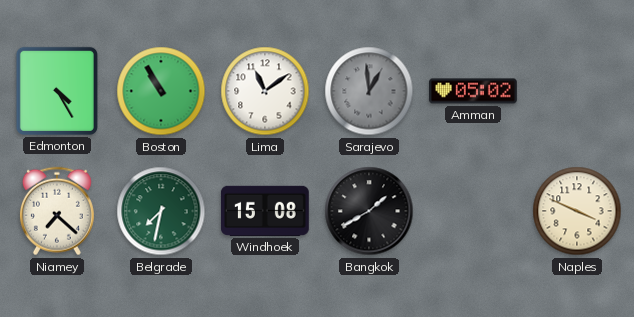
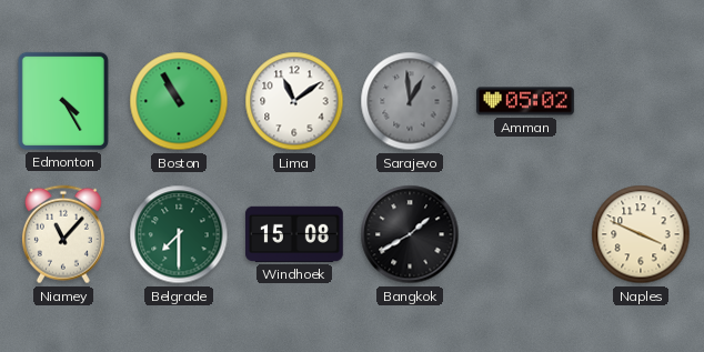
Niamey: 7:22 -> 11:07
Belgrade: 7:32 -> 7:30
